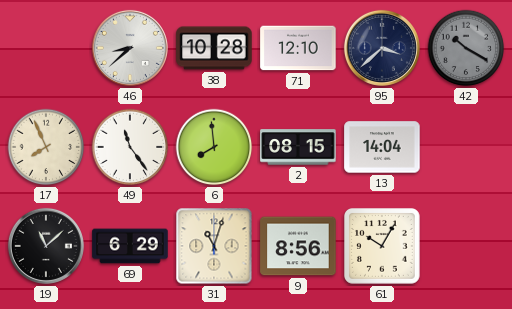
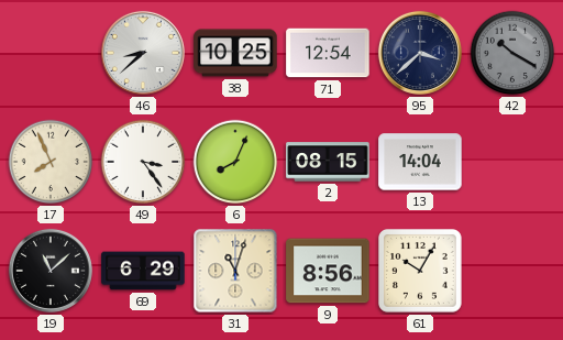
38: 10:28 -> 10:25
71: 12:10 -> 12:54
49: 11:24 -> 3:24
6: 7:59 -> 8:04
